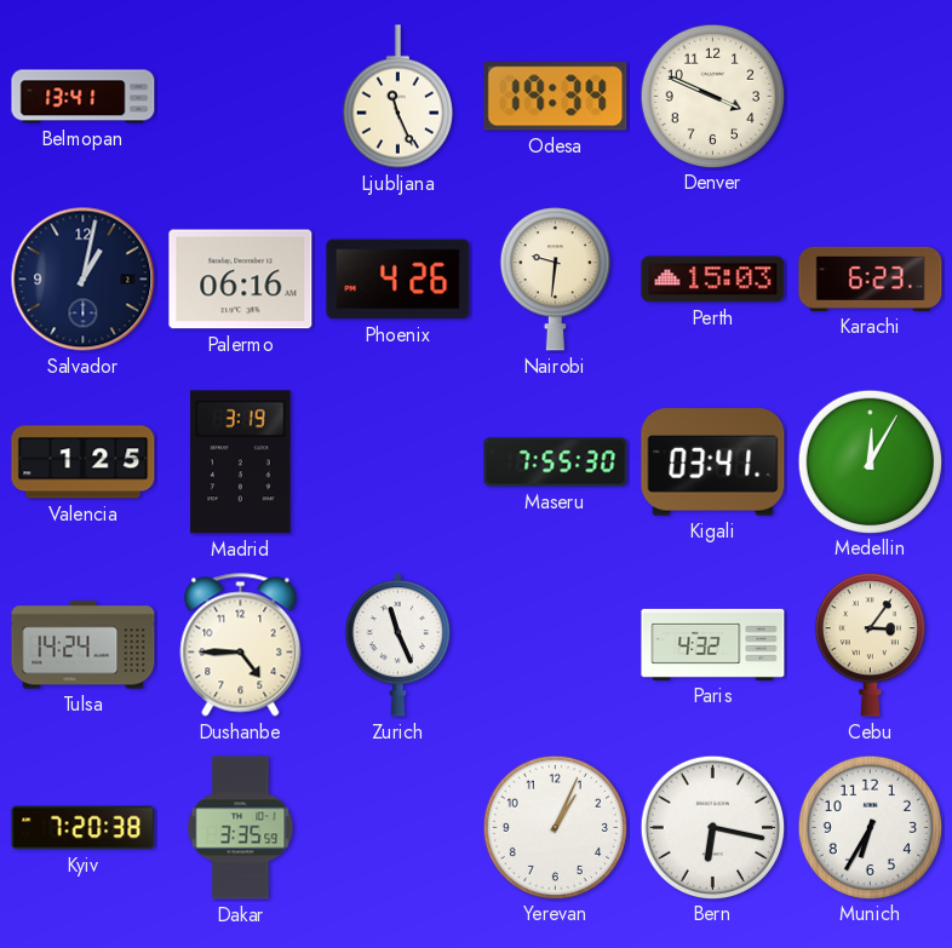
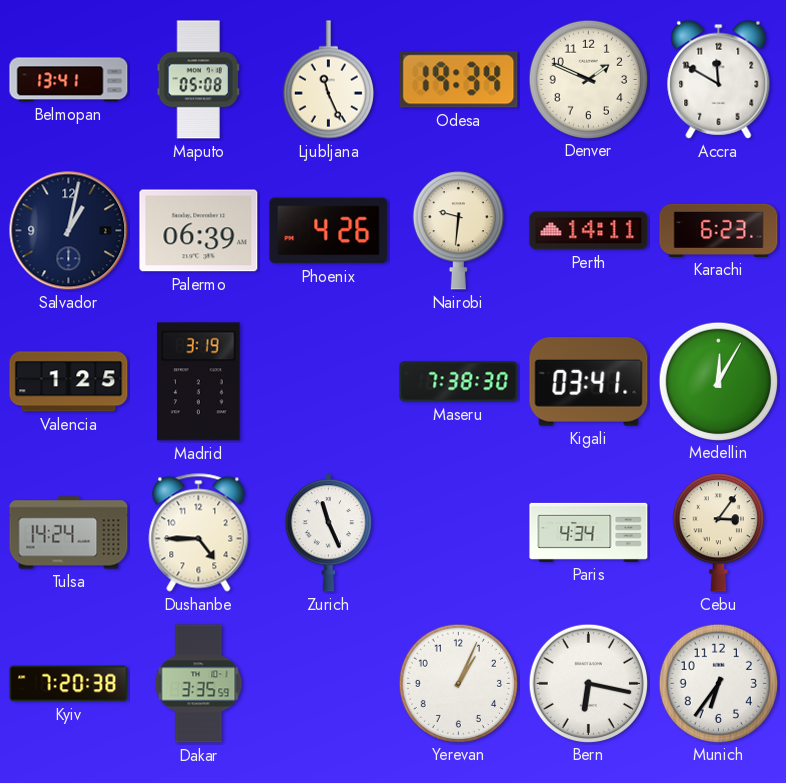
Maputo: none -> 05:08
Denver: 3:49 -> 1:49
Accra: none -> 11:50
Palermo: 06:16 -> 06:39
Perth: 15:03 -> 14:11
Maseru: 7:55 -> 7:38
Paris: 4:32 -> 4:34
Munich: 6:35 -> 6:36
